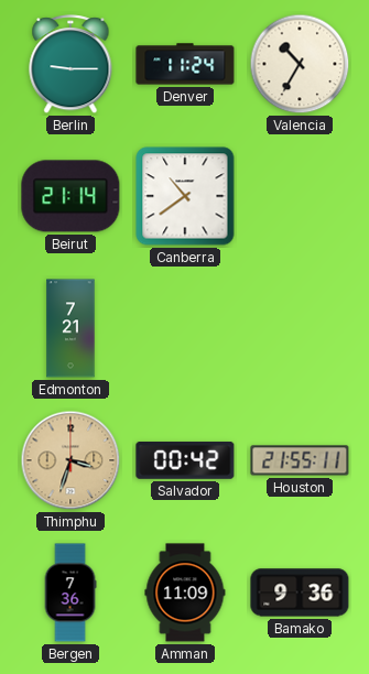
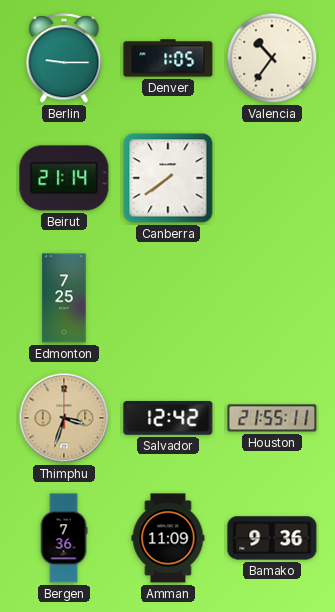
Denver: 11:24 -> 1:05
Valencia: 10:35 -> 10:36
Canberra: 10:39 -> 7:39
Edmonton: 7:21 -> 7:25
Salvador: 00:42 -> 12:42
